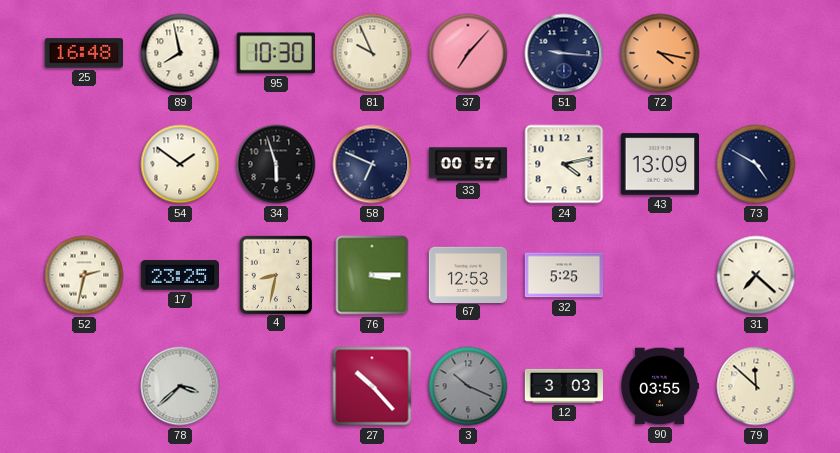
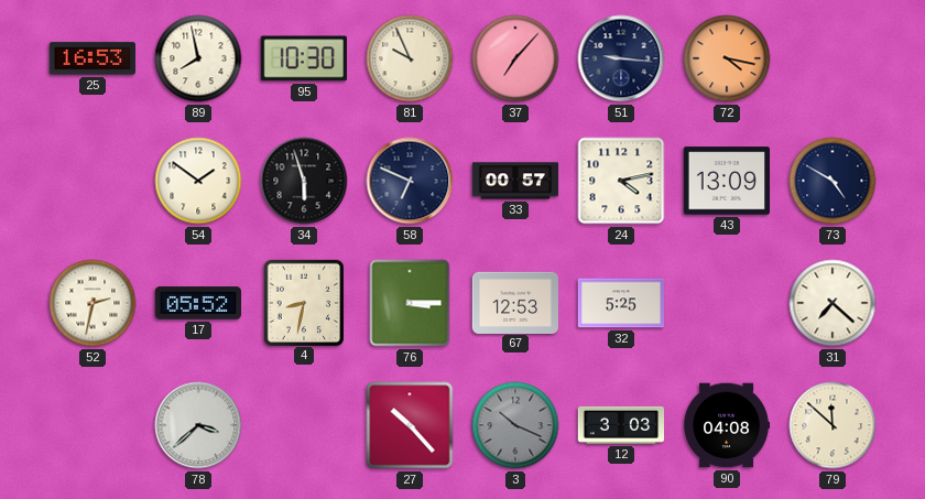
25: 16:48 -> 16:53
17: 23:25 -> 05:52
90: 03:55 -> 04:08
